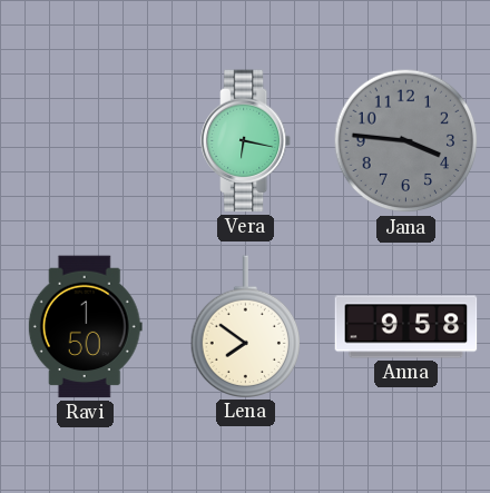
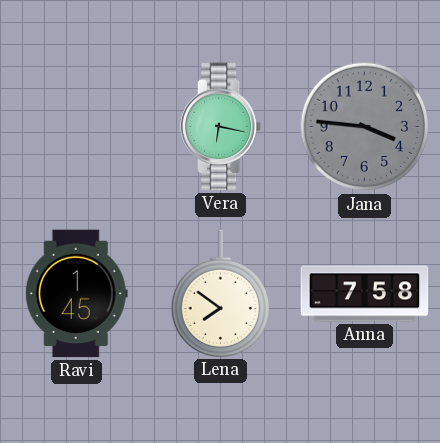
Ravi: 1:50 -> 1:45
Anna: 9:58 -> 7:58
